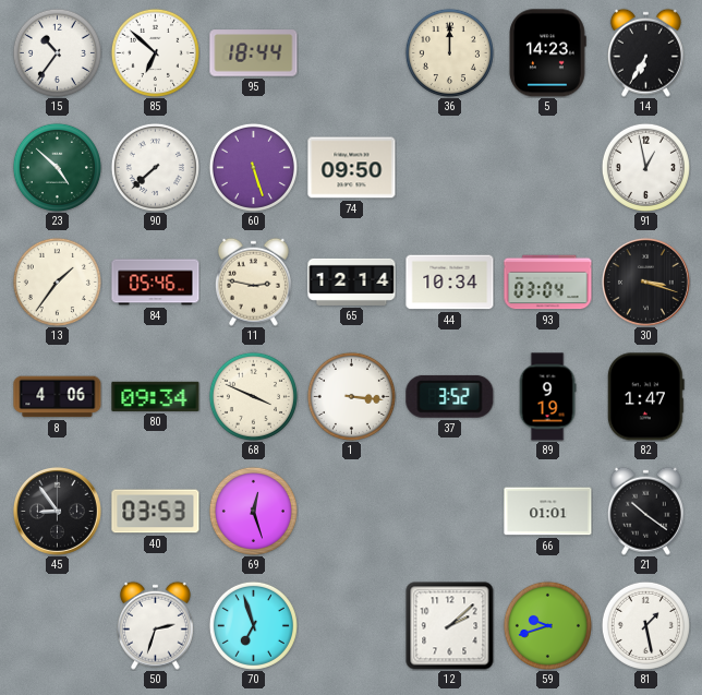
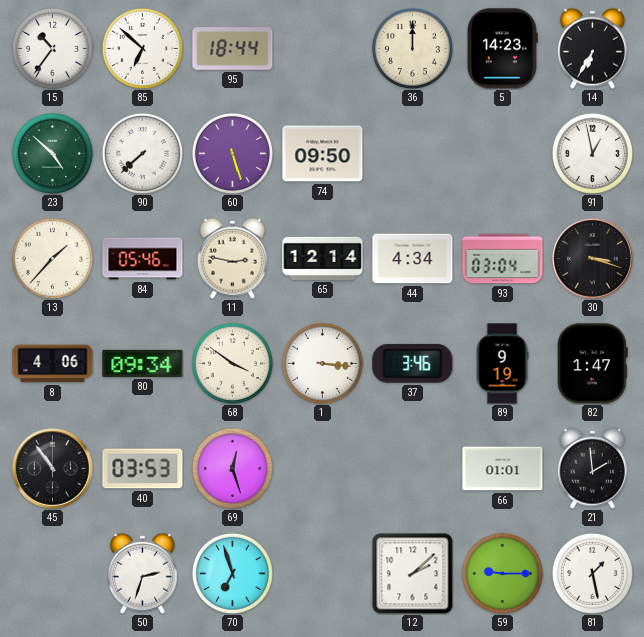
13: 1:36 -> 1:37
44: 10:34 -> 4:34
68: 3:49 -> 3:51
37: 3:52 -> 3:46
45: 8:54 -> 10:54
21: 10:21 -> 1:59
59: 9:42 -> 9:15
